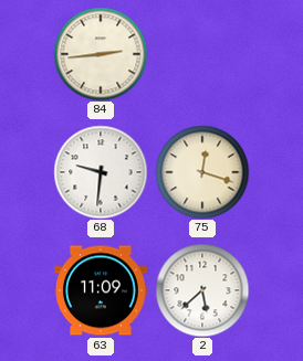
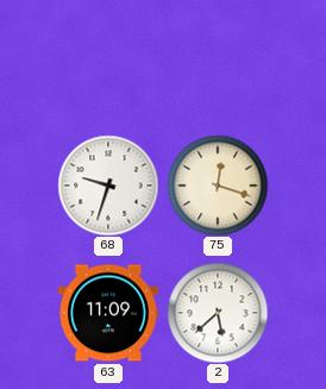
84: 2:44 -> none
68: 9:31 -> 9:33
